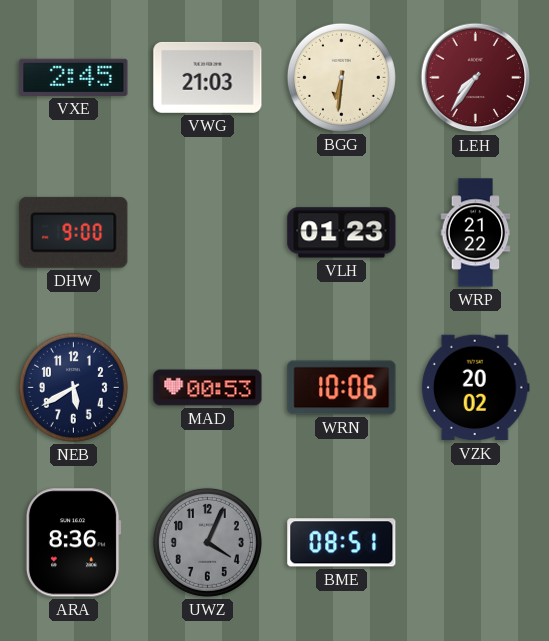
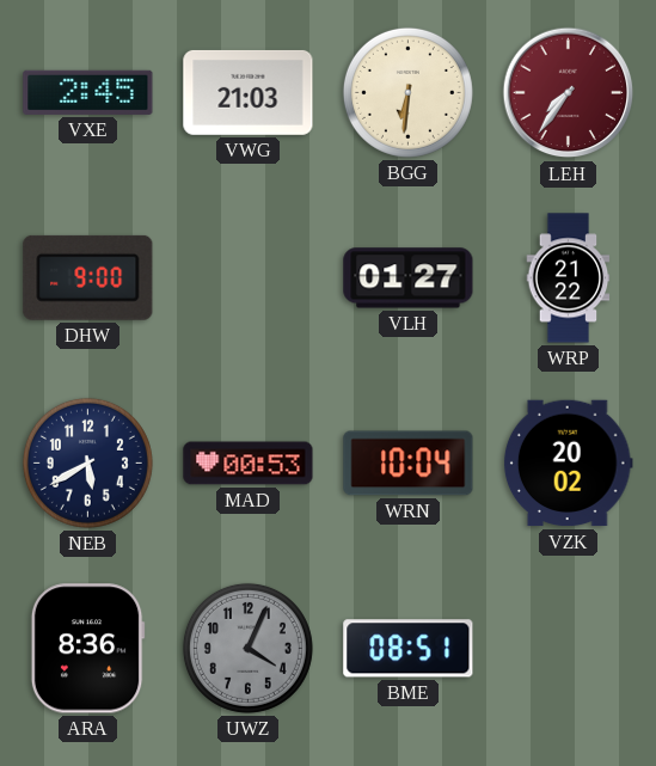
VLH: 01:23 -> 01:27
WRN: 10:06 -> 10:04
